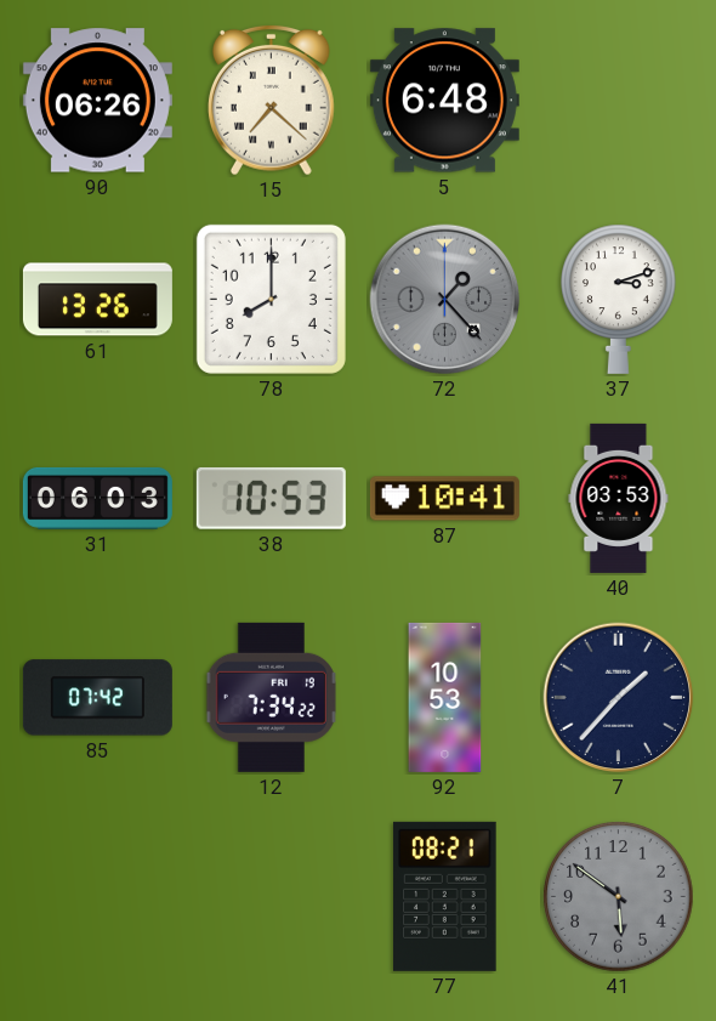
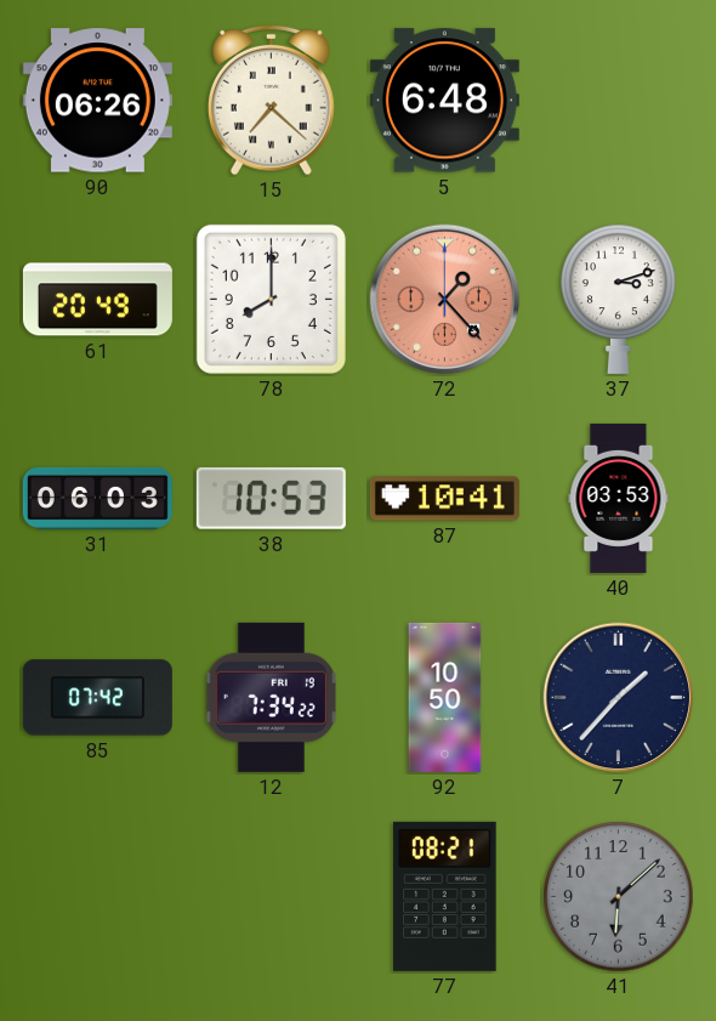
61: 13:26 -> 20:49
72 dial: grey -> salmon
92: 10:53 -> 10:50
41: 5:51 -> 6:08
